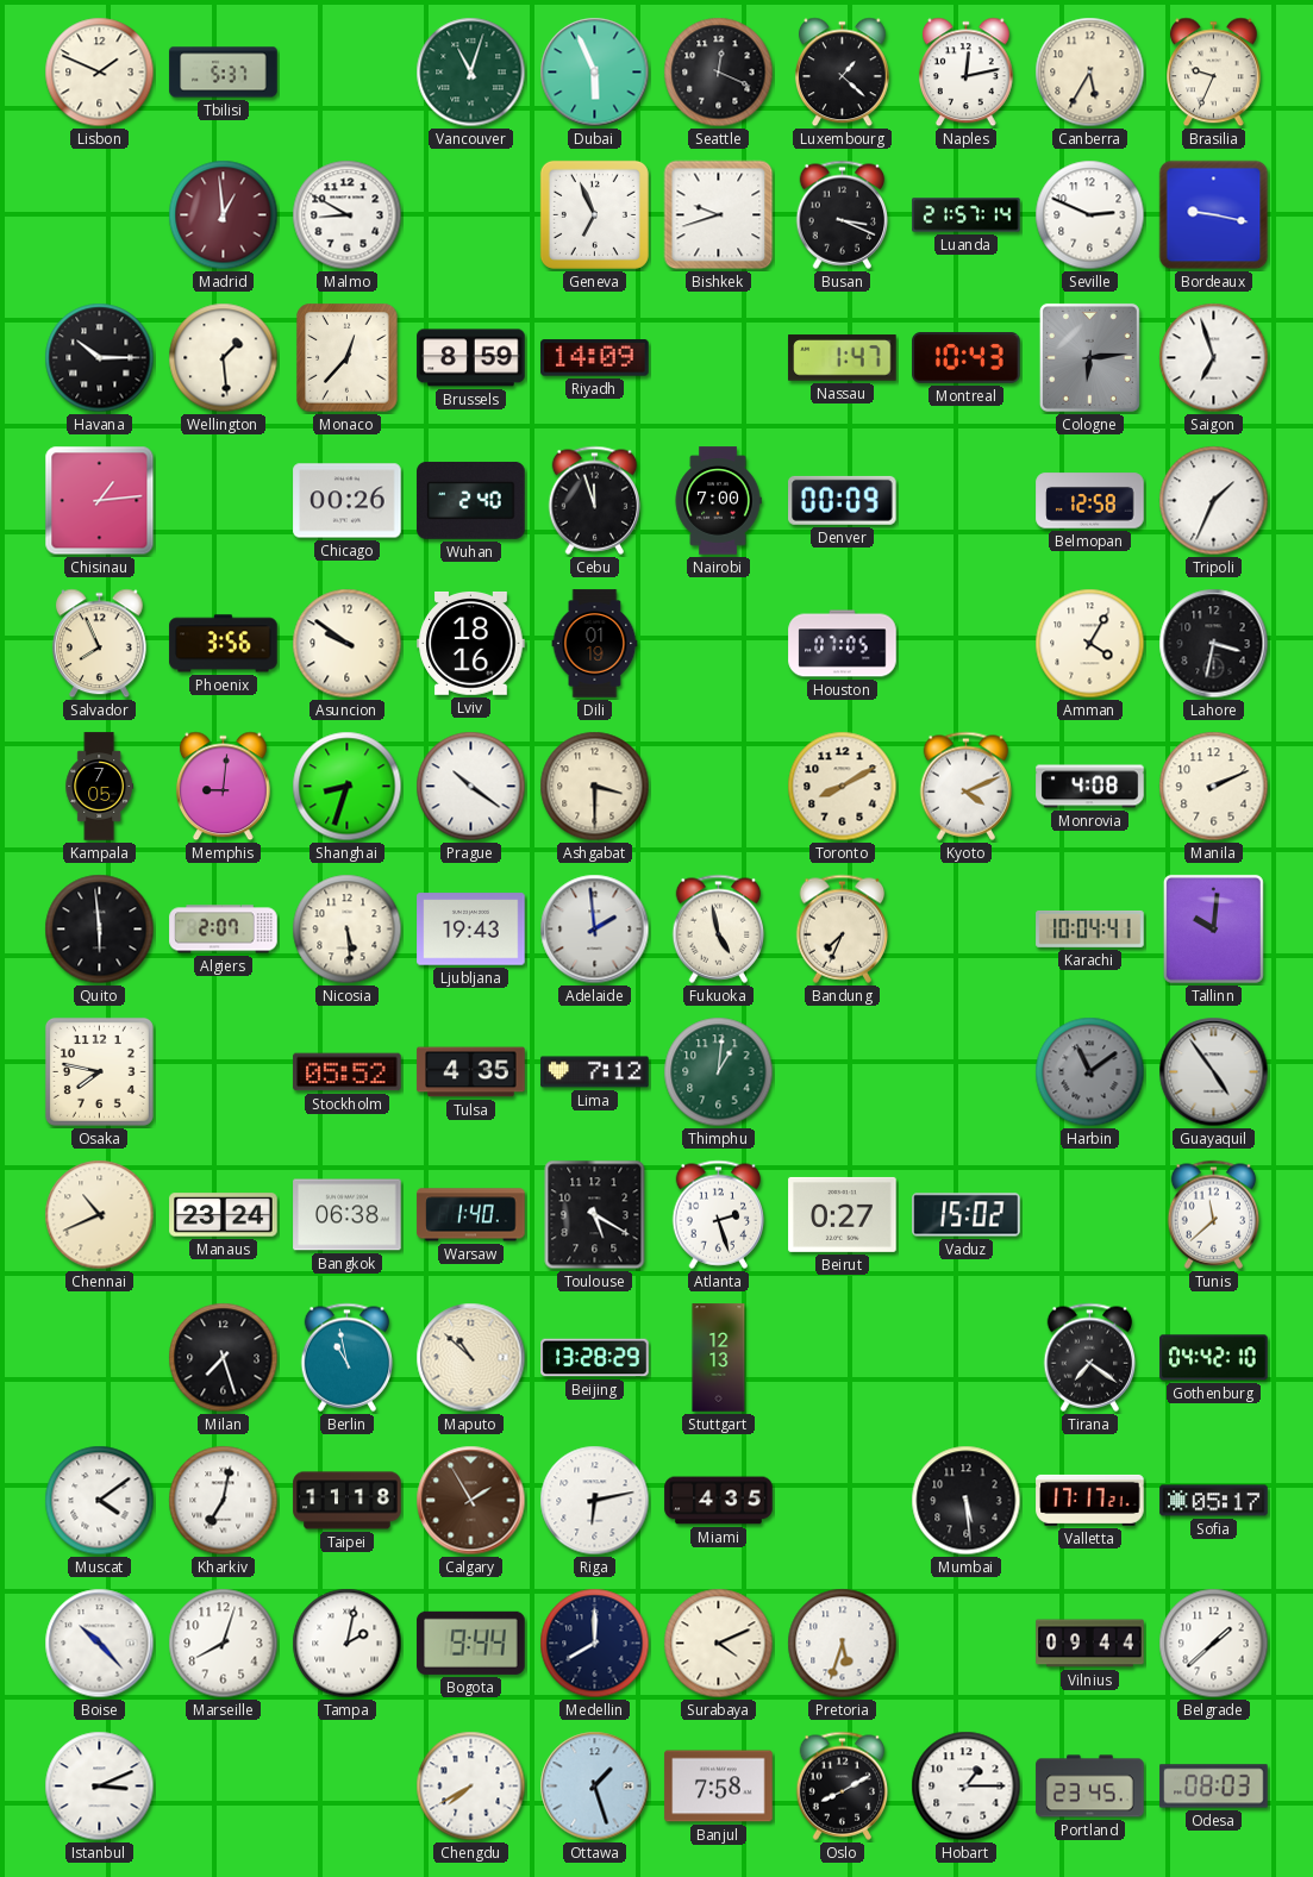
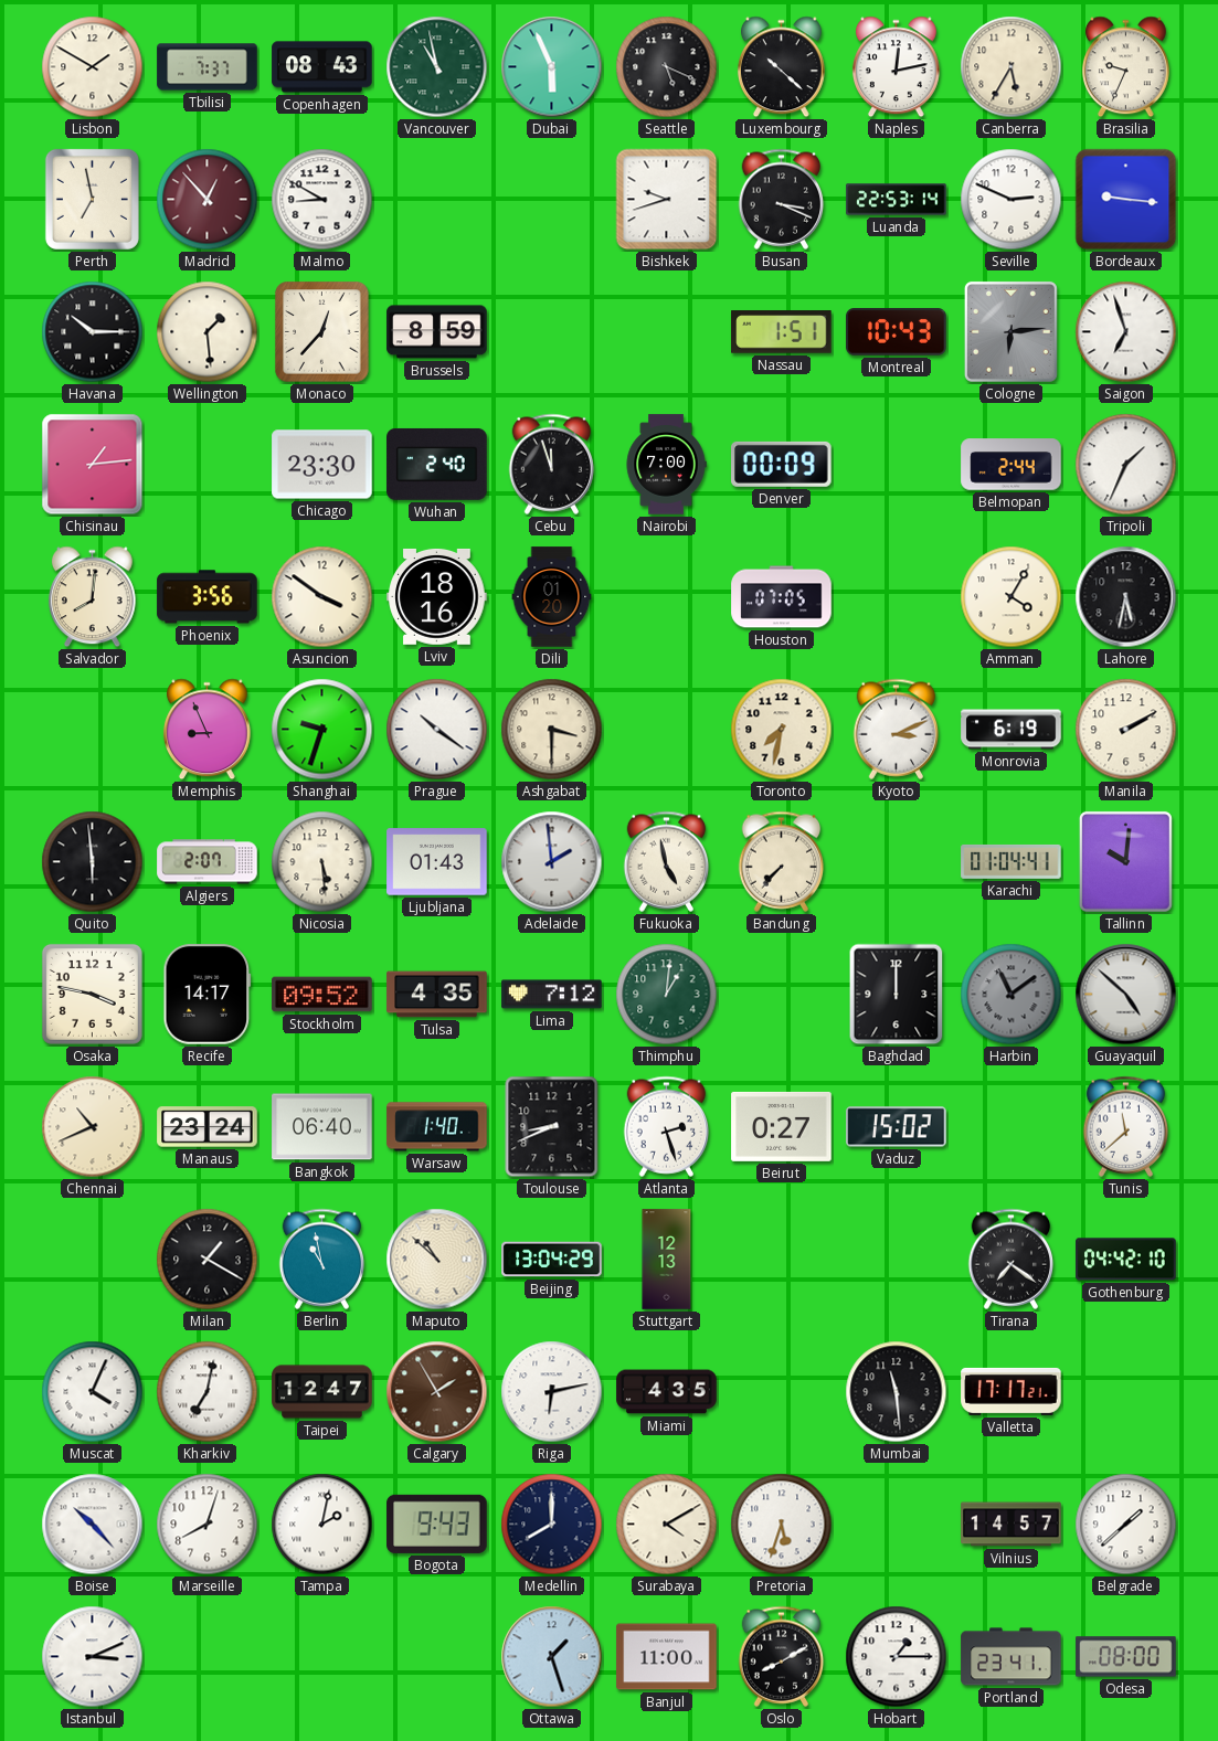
Lisbon: 1:49 -> 1:50
Tbilisi: 5:37 -> 7:37
Copenhagen: none -> 08:43
Vancouver: 11:03 -> 10:58
Seattle: 12:19 -> 5:19
Luxembourg: 1:22 -> 10:22
Perth: none -> 6:58
Madrid: 12:59 -> 12:53
Geneva: 6:56 -> none
Luanda: 21:57 -> 22:53
Bordeaux: 9:17 -> 9:16
Riyadh: 14:09 -> none
Nassau: 1:47 -> 1:51
Chicago: 00:26 -> 23:30
Belmopan: 12:58 -> 2:44
Salvador: 7:56 -> 8:01
Asuncion: 9:51 -> 3:51
Dili: 01:19 -> 01:20
Lahore: 3:32 -> 5:32
Kampala: 7:05 -> none
Memphis: 9:01 -> 8:56
Shanghai: 8:33 -> 9:33
Toronto: 8:10 -> 7:32
Kyoto: 4:11 -> 3:11
Monrovia: 4:08 -> 6:19
Manila: 2:11 -> 2:10
Ljubljana: 19:43 -> 01:43
Bandung: 7:34 -> 7:37
Karachi: 10:04 -> 01:04
Osaka: 7:47 -> 3:47
Recife: none -> 14:17
Stockholm: 05:52 -> 09:52
Baghdad: none -> 12:00
Guayaquil: 4:54 -> 4:52
Bangkok: 06:38 -> 06:40
Toulouse: 5:20 -> 8:41
Milan: 7:27 -> 1:20
Beijing: 13:28 -> 13:04
Muscat: 4:09 -> 4:04
Taipei: 11:18 -> 12:47
Mumbai: 5:29 -> 11:29
Sofia: 05:17 -> none
Bogota: 9:44 -> 9:43
Surabaya: 4:11 -> 4:10
Vilnius: 09:44 -> 14:57
Chengdu: 7:40 -> none
Banjul: 7:58 -> 11:00
Portland: 23:45 -> 23:41
Odesa: 08:03 -> 08:00
